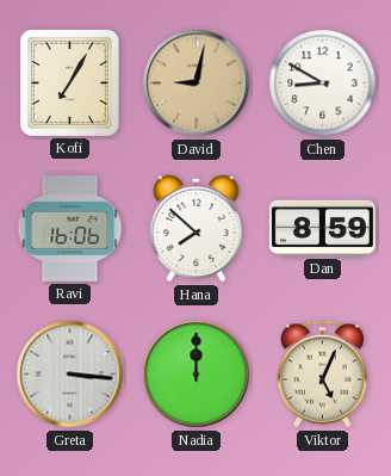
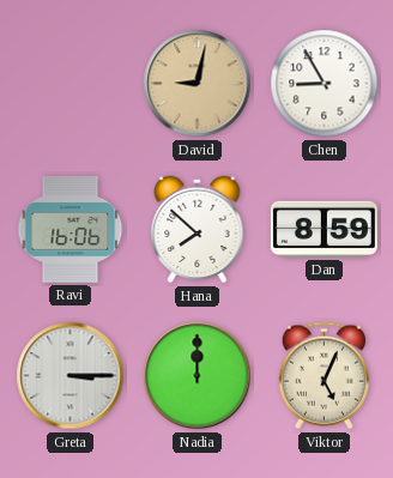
Kofi: 7:05 -> none
Chen: 8:50 -> 8:55
Greta: 3:16 -> 3:15
